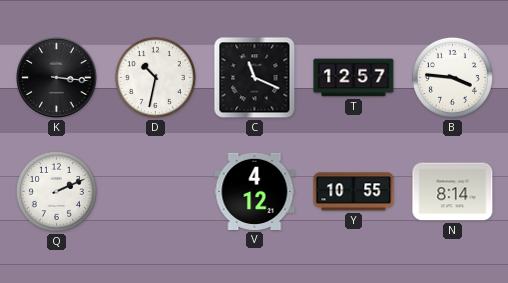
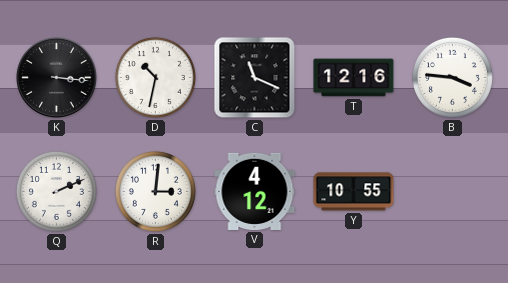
T: 12:57 -> 12:16
R: none -> 3:01
N: 8:14 -> none
